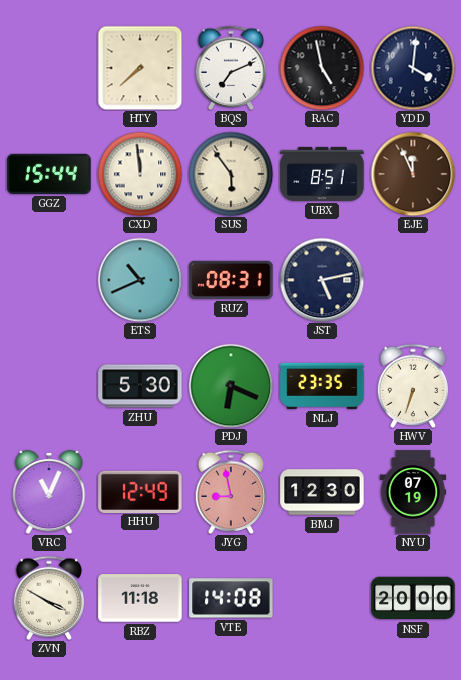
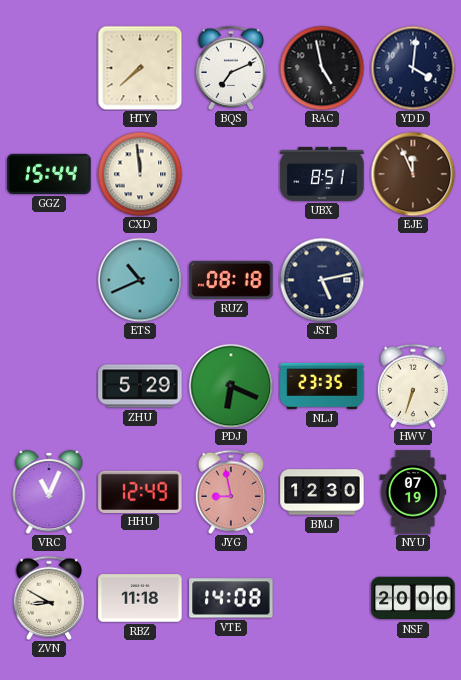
SUS: 5:54 -> none
RUZ: 08:31 -> 08:18
ZHU: 5:30 -> 5:29
ZVN: 3:50 -> 8:50
